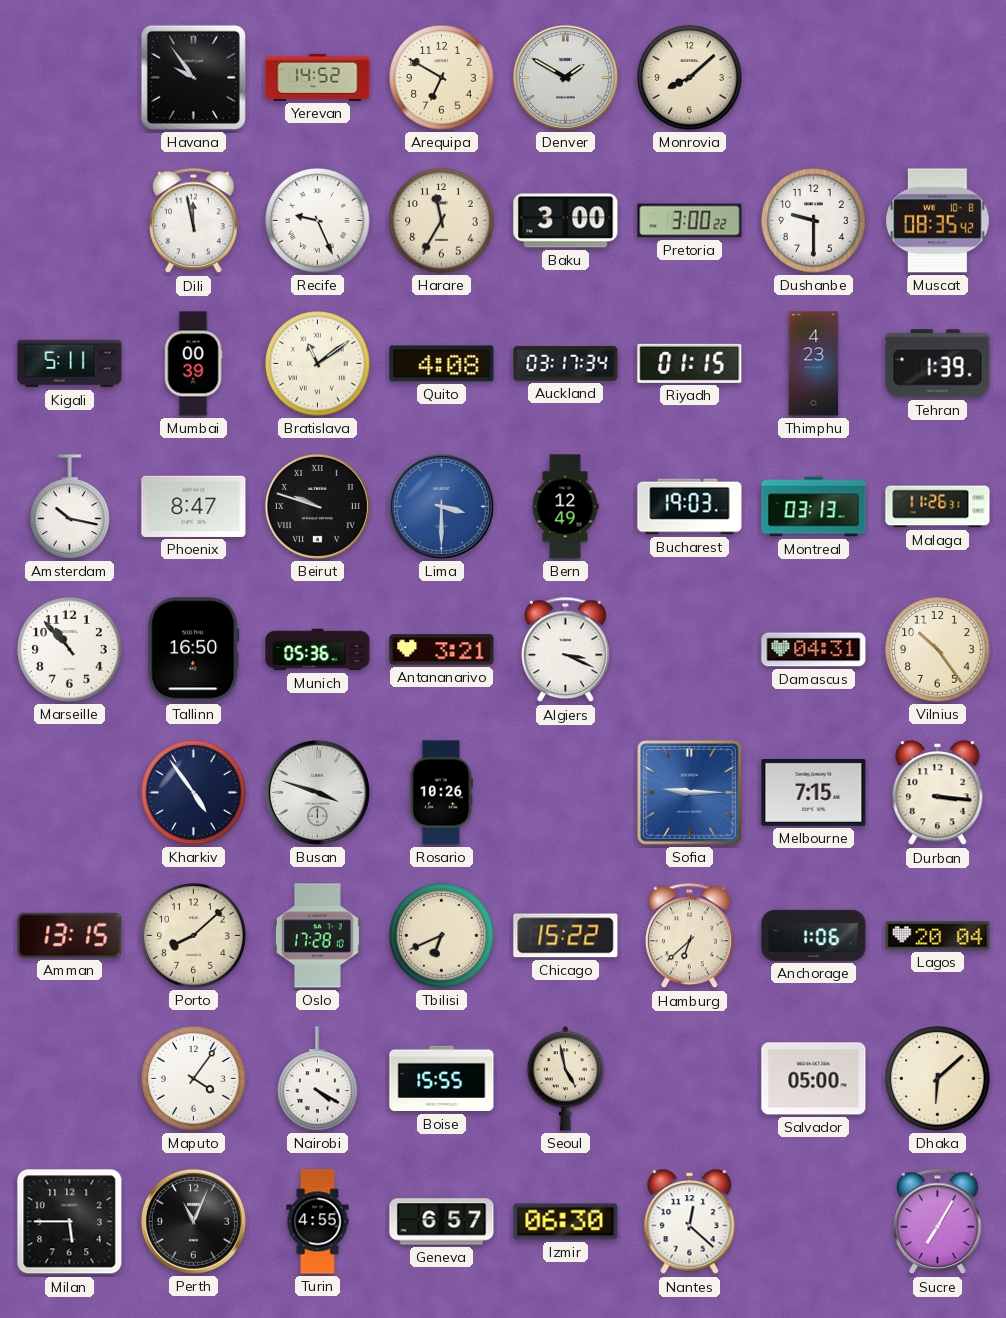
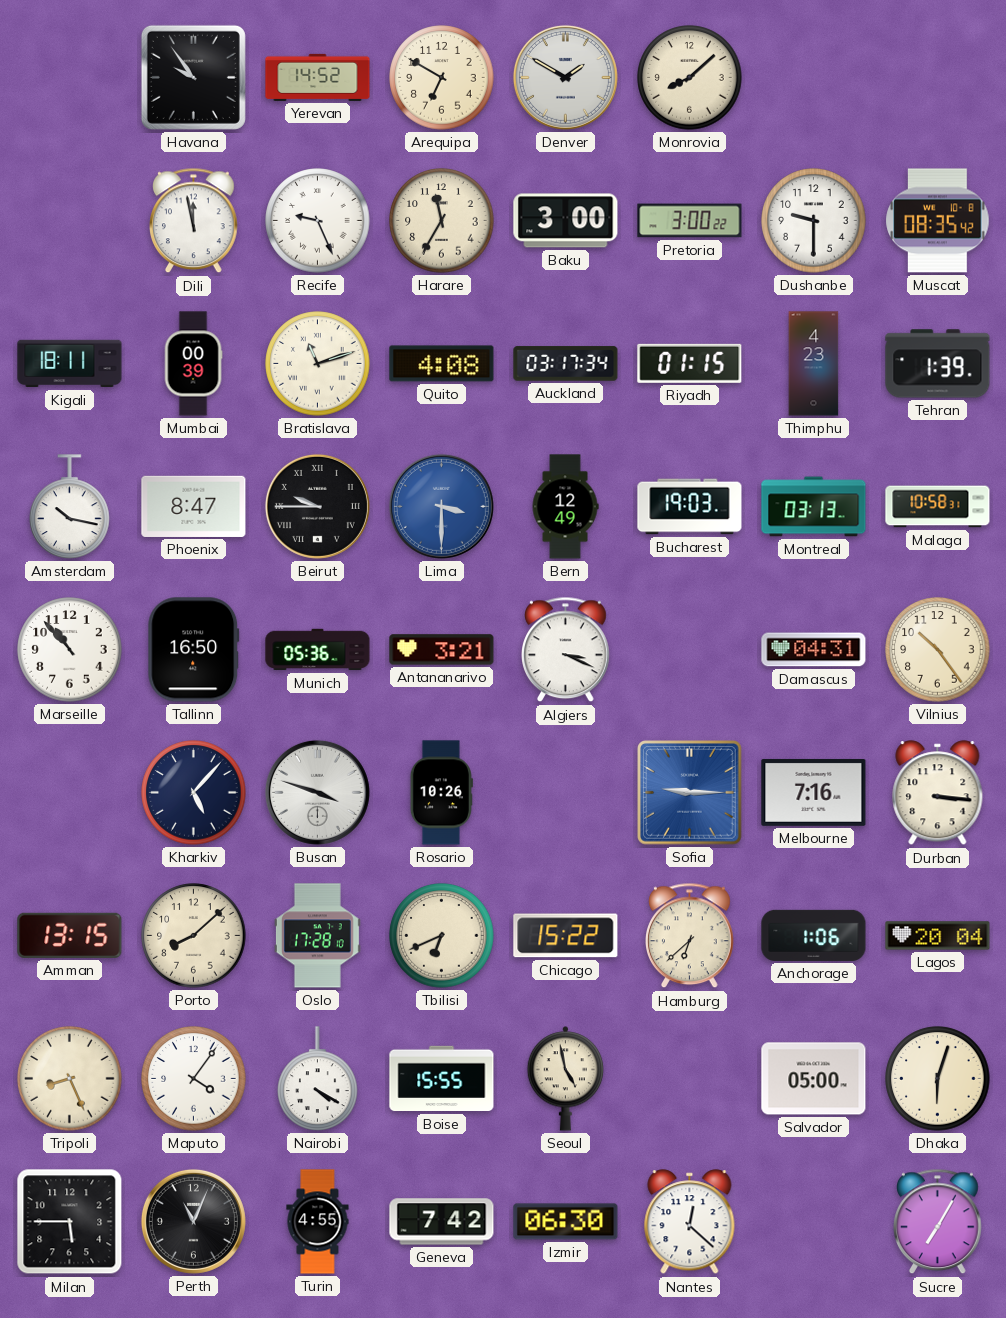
Kigali: 5:11 -> 18:11
Bratislava: 11:09 -> 11:12
Beirut: 9:48 -> 9:45
Malaga: 11:26 -> 10:58
Kharkiv: 4:54 -> 5:07
Melbourne: 7:15 -> 7:16
Tripoli: none -> 8:26
Dhaka: 6:08 -> 6:03
Geneva: 6:57 -> 7:42
